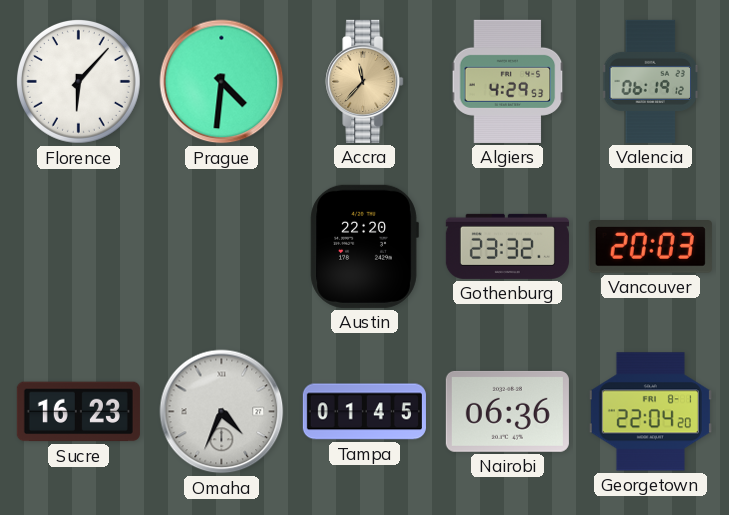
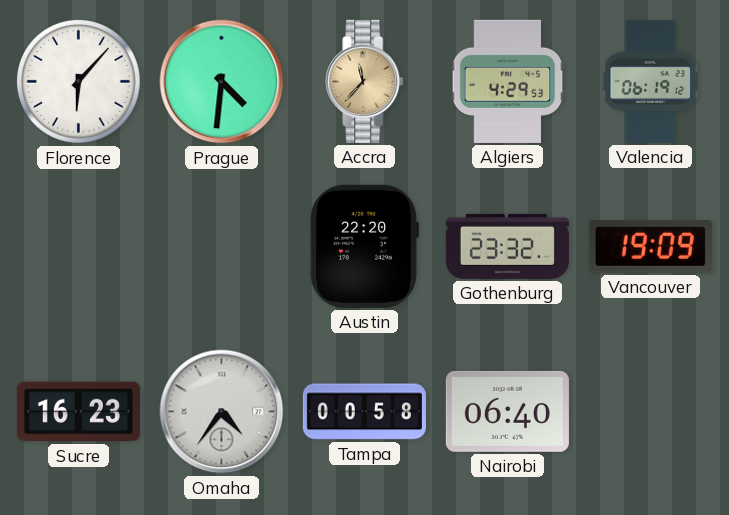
Vancouver: 20:03 -> 19:09
Omaha: 4:34 -> 4:36
Tampa: 01:45 -> 00:58
Nairobi: 06:36 -> 06:40
Georgetown: 22:04 -> none
